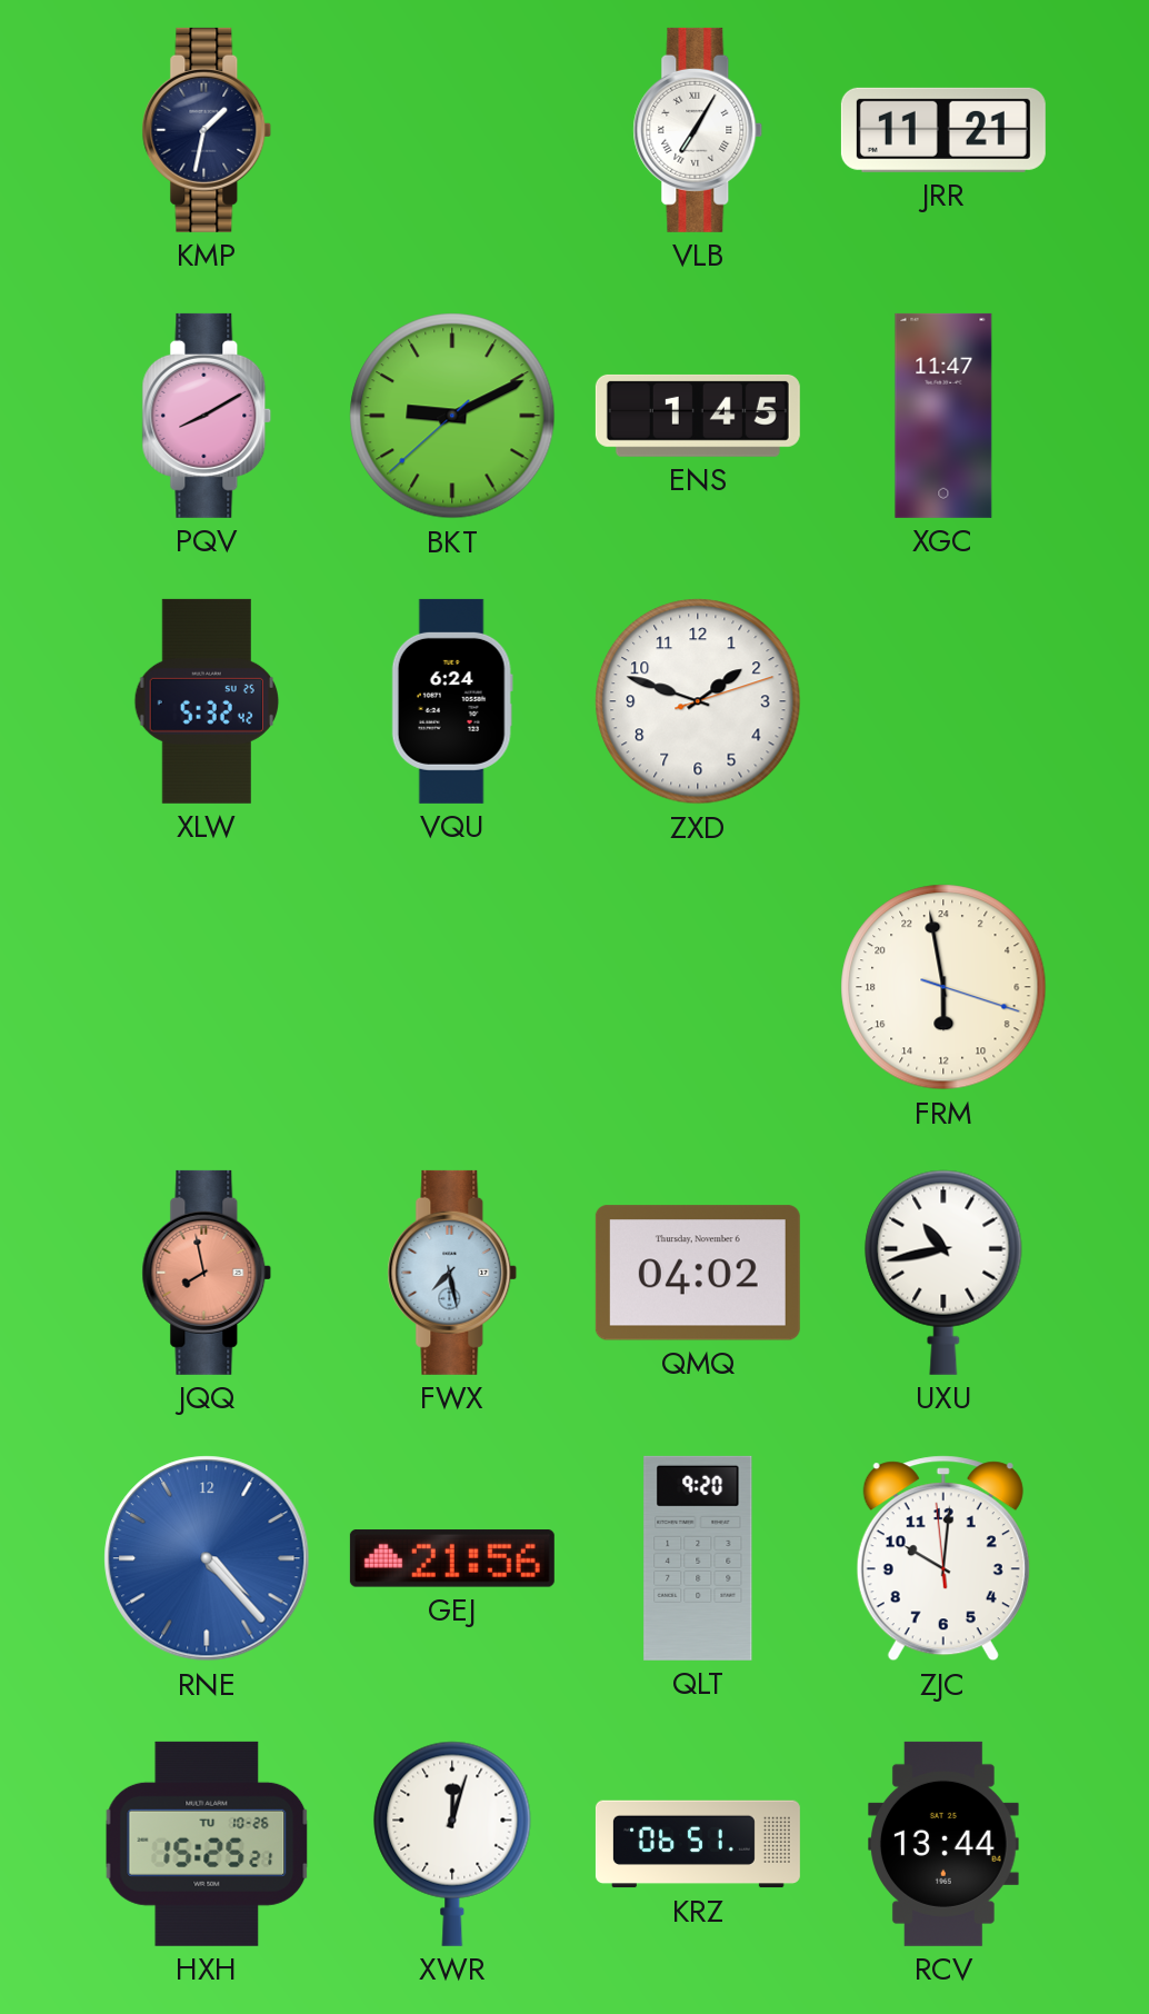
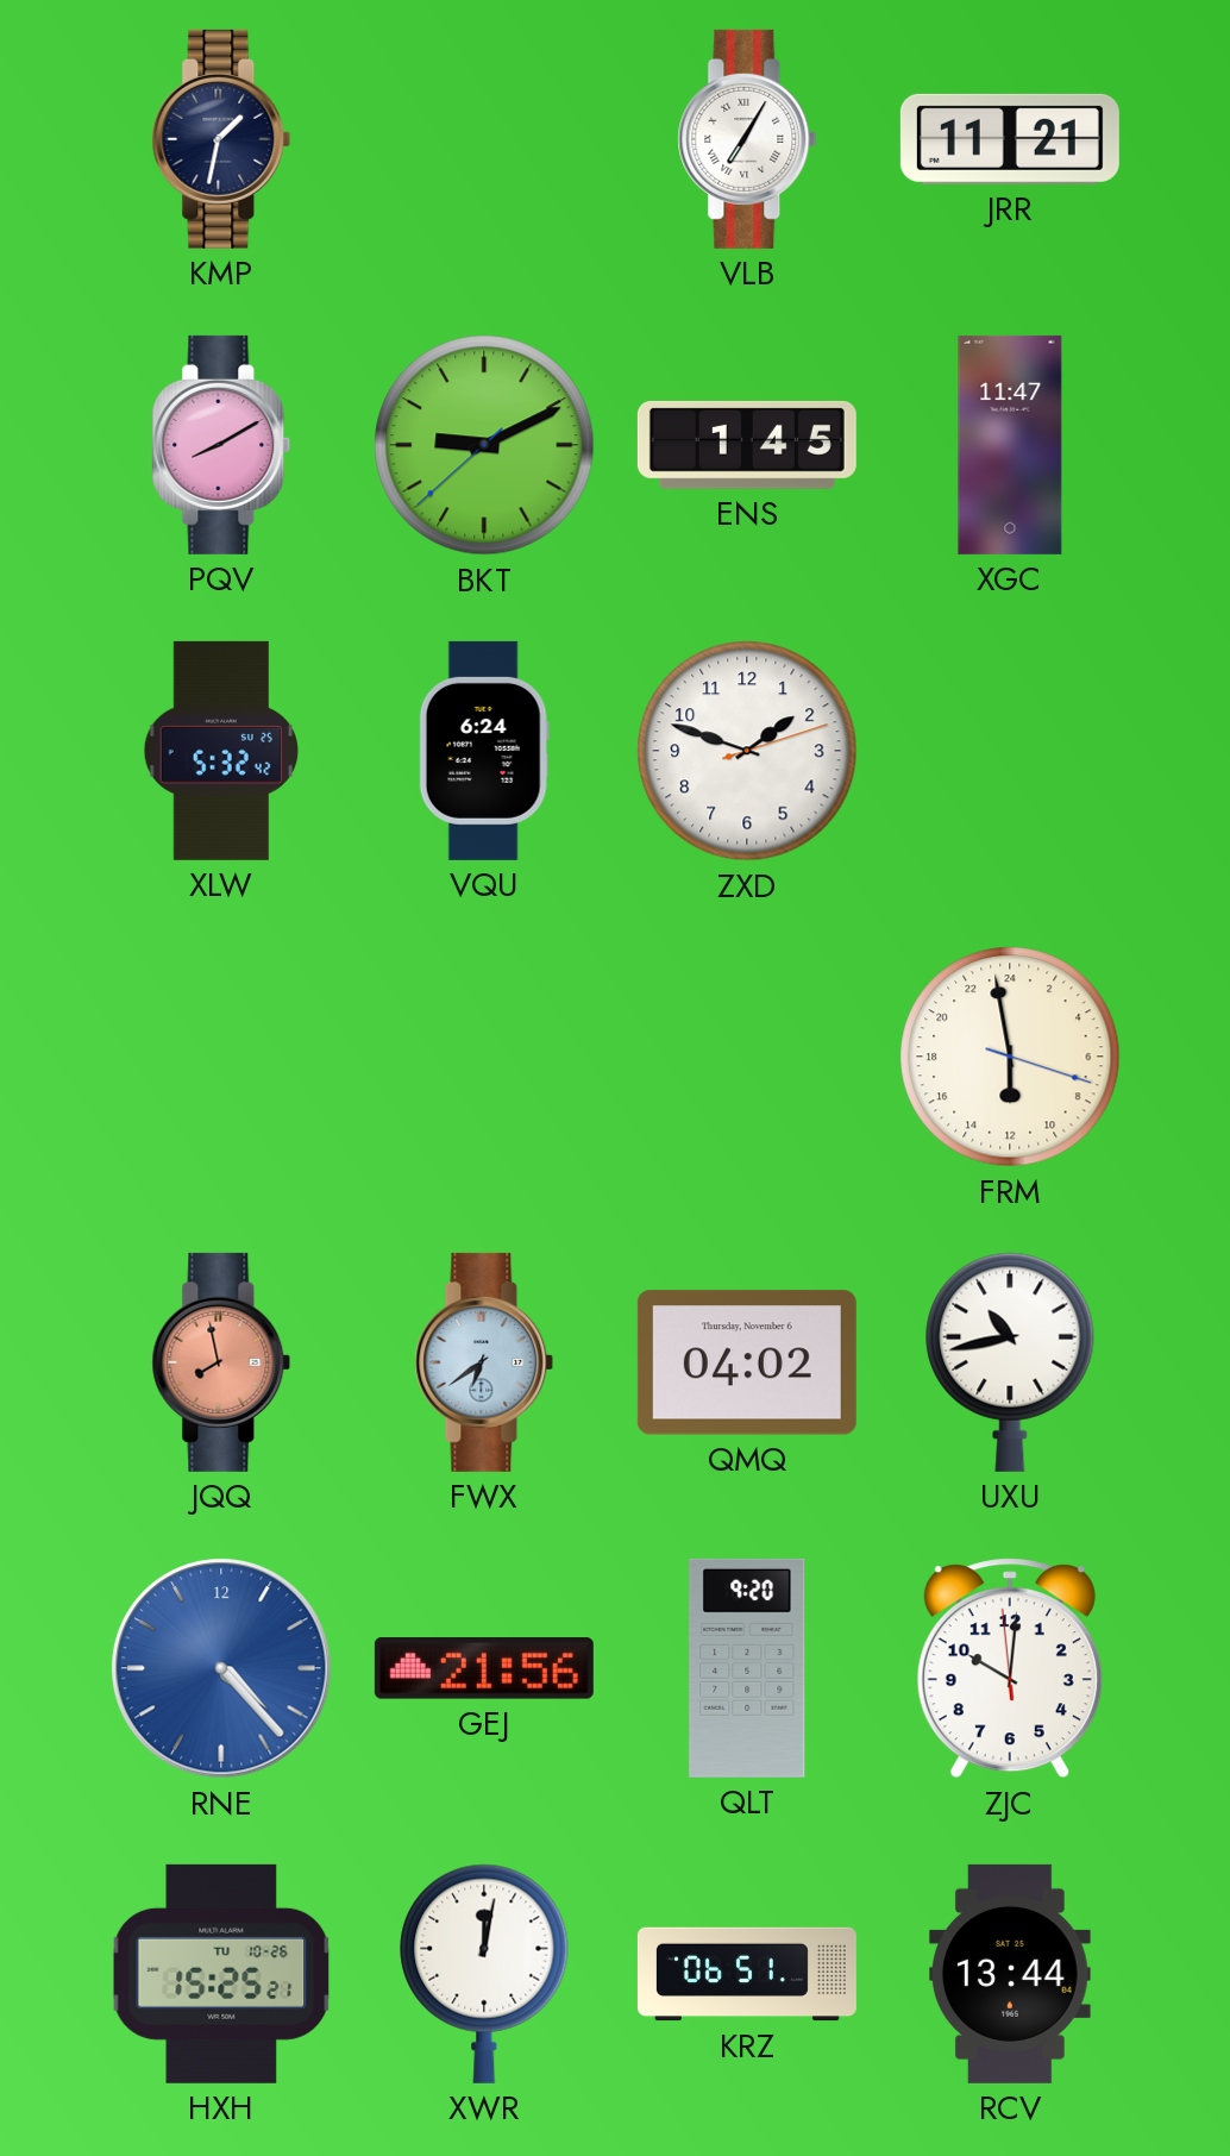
FWX: 7:28 -> 6:39
XWR: 12:03 -> 12:02
